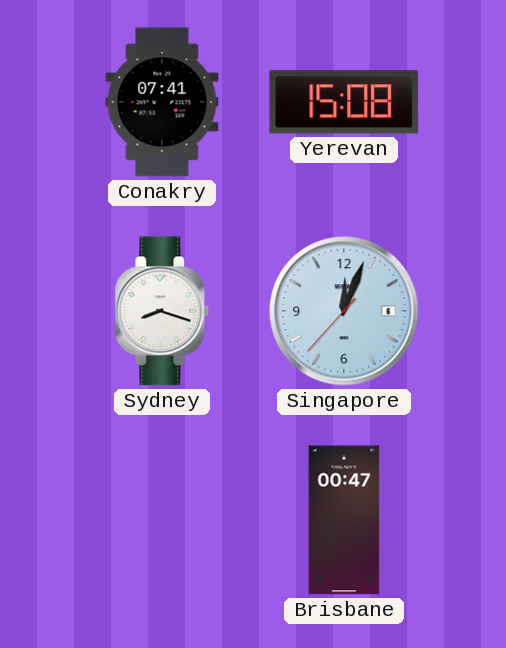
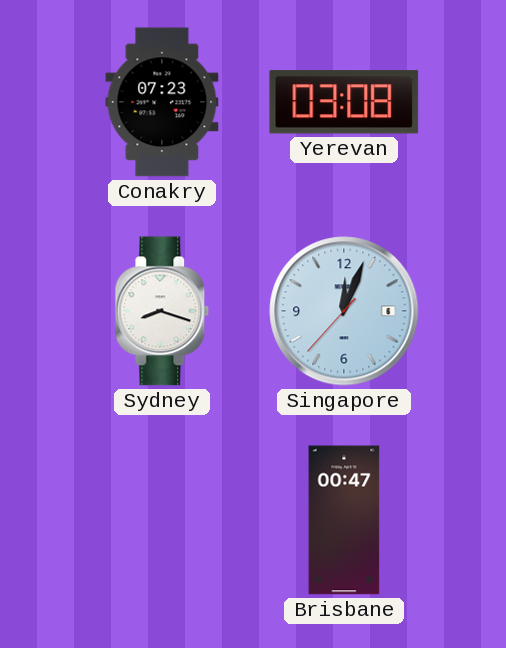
Conakry: 07:41 -> 07:23
Yerevan: 15:08 -> 03:08
